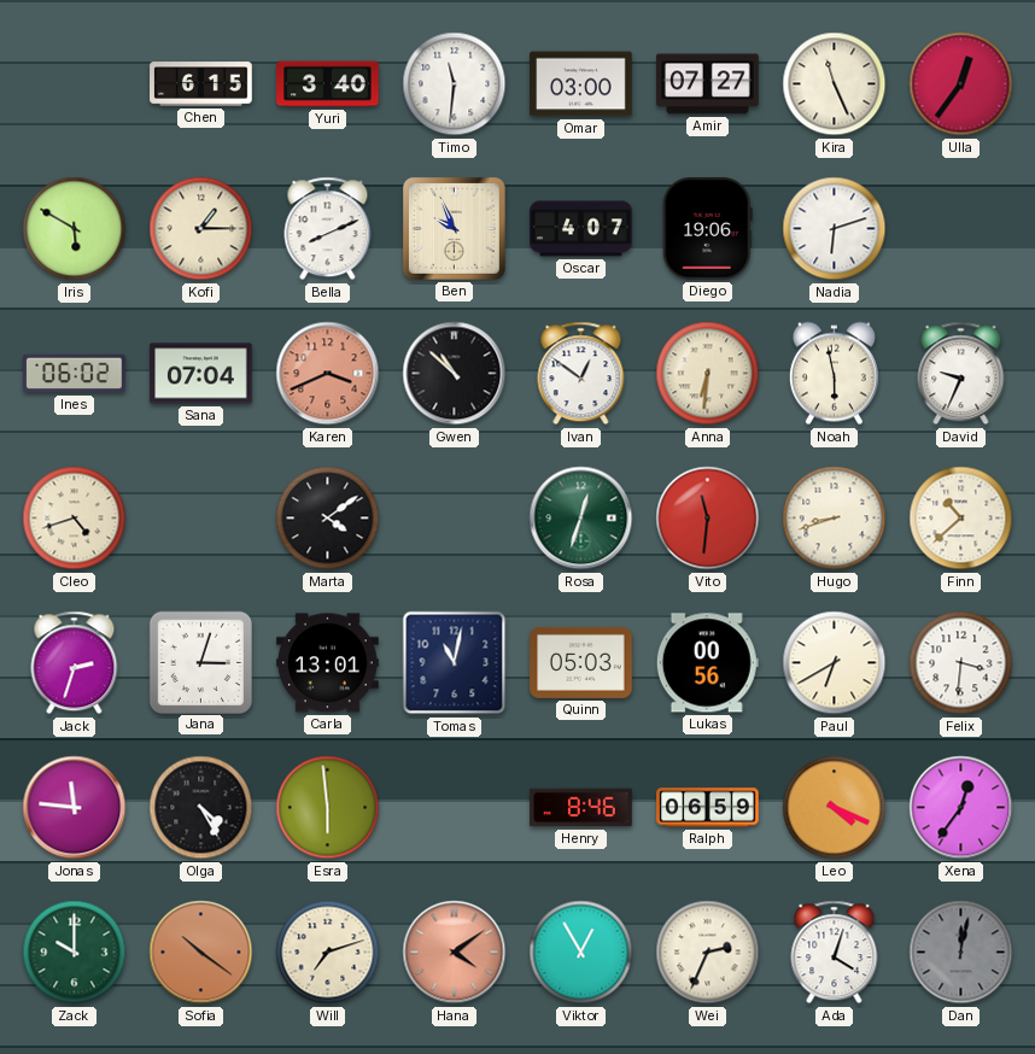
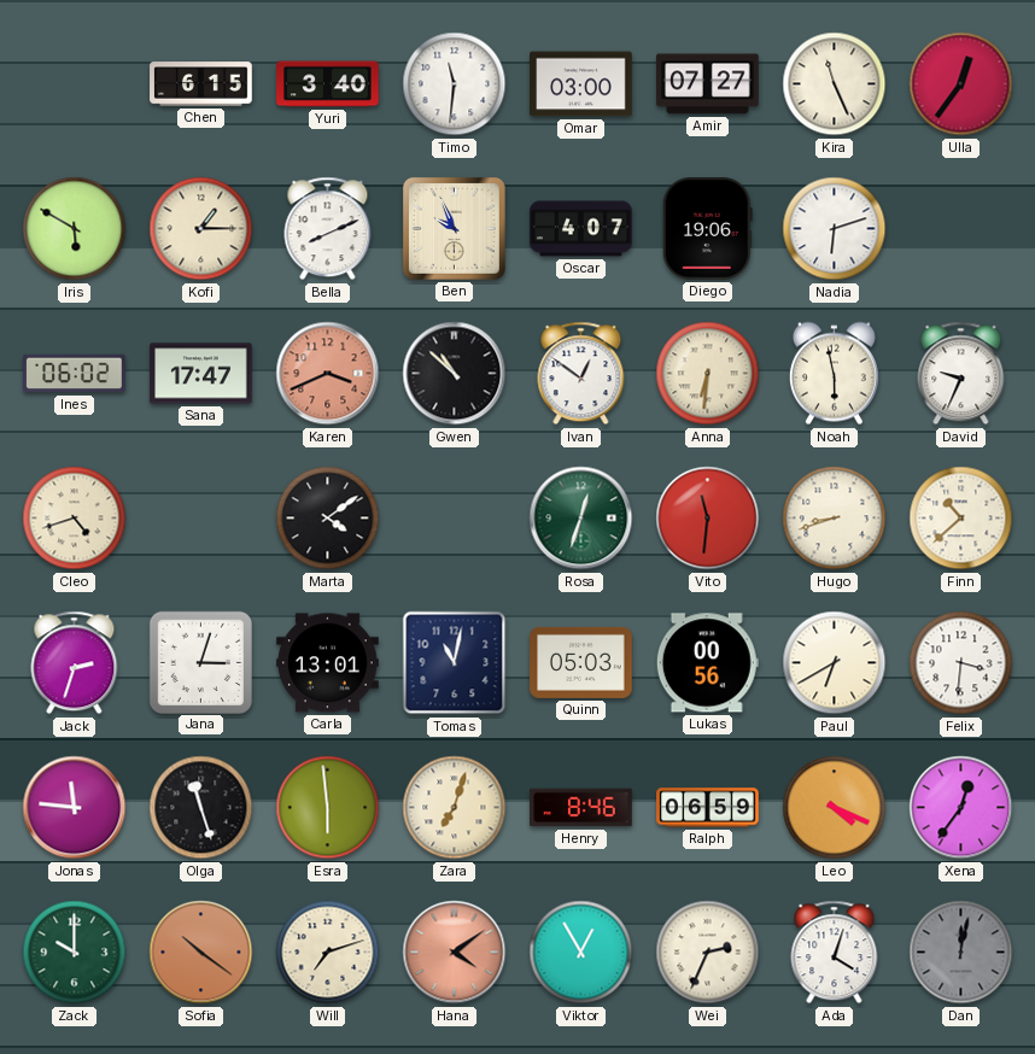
Sana: 07:04 -> 17:47
Olga: 4:25 -> 11:27
Zara: none -> 7:03
